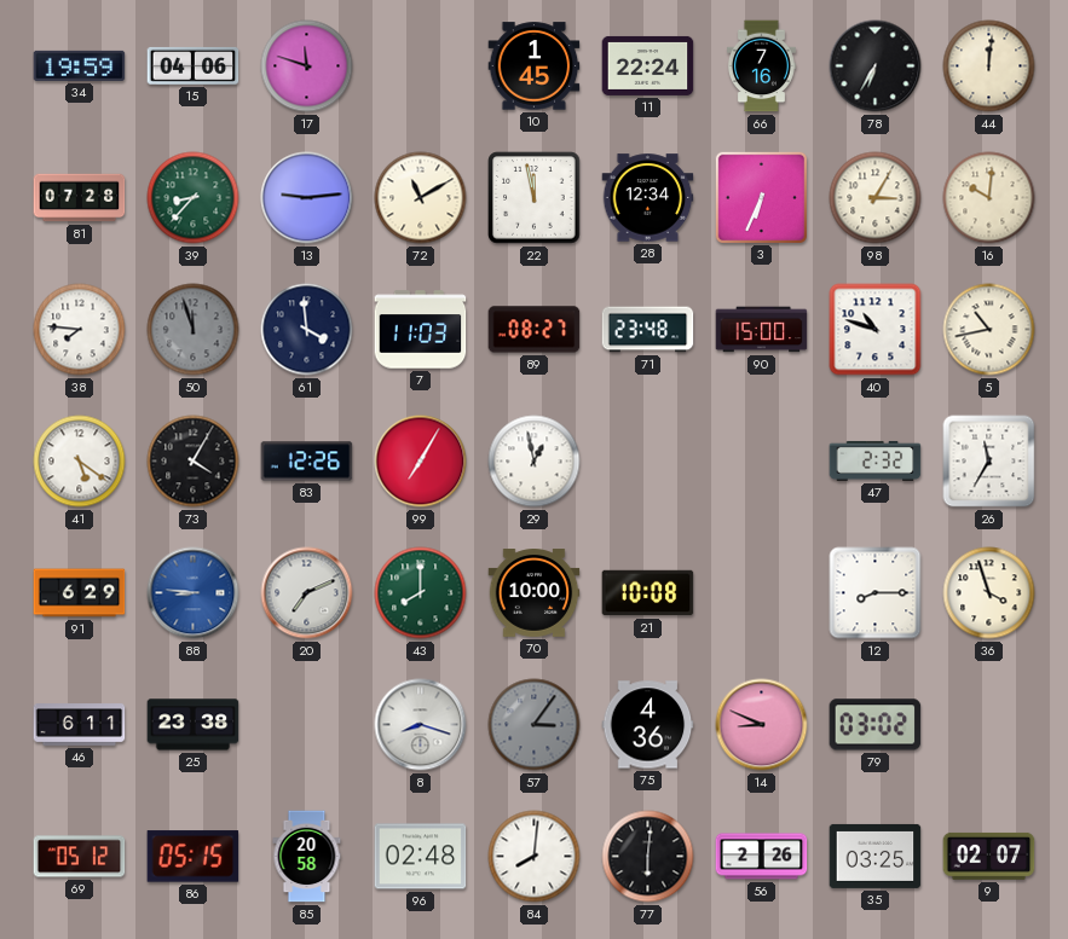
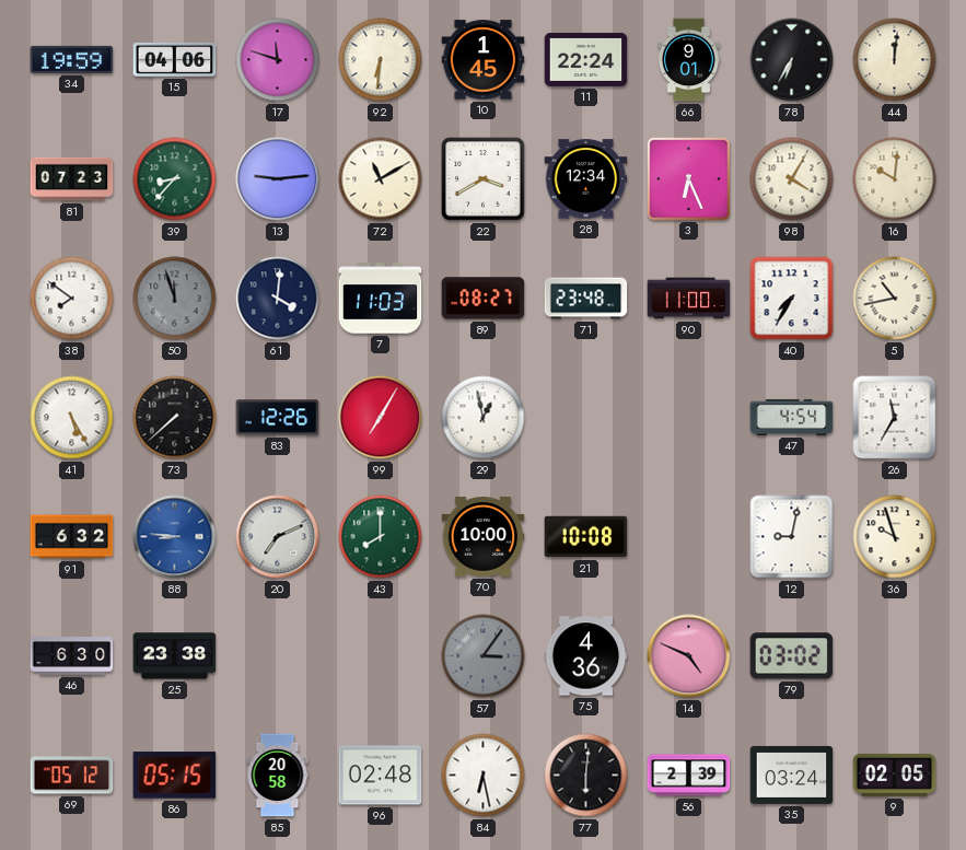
92: none -> 6:31
66: 7:16 -> 9:01
81: 07:28 -> 07:23
22: 11:58 -> 3:40
3: 6:34 -> 6:26
98: 3:05 -> 4:05
38: 7:46 -> 7:51
61: 3:59 -> 4:01
90: 15:00 -> 11:00
40: 10:48 -> 7:35
41: 5:21 -> 5:25
73: 4:05 -> 7:38
47: 2:32 -> 4:54
91: 6:29 -> 6:32
12: 8:15 -> 9:02
36: 3:57 -> 9:57
46: 6:11 -> 6:30
8: 8:18 -> none
14: 8:49 -> 4:49
84: 8:01 -> 6:28
56: 2:26 -> 2:39
35: 03:25 -> 03:24
9: 02:07 -> 02:05
